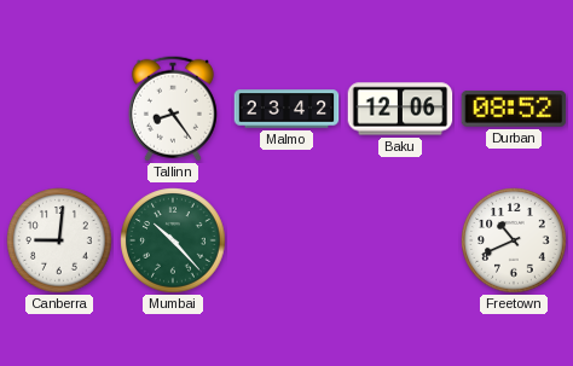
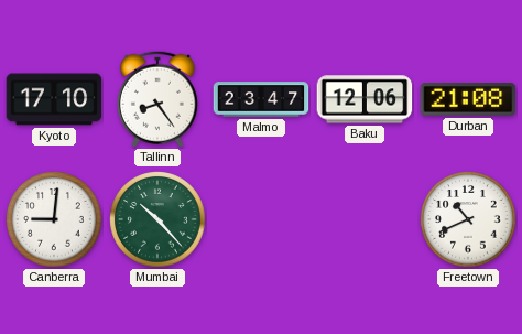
Kyoto: none -> 17:10
Malmo: 23:42 -> 23:47
Durban: 08:52 -> 21:08
